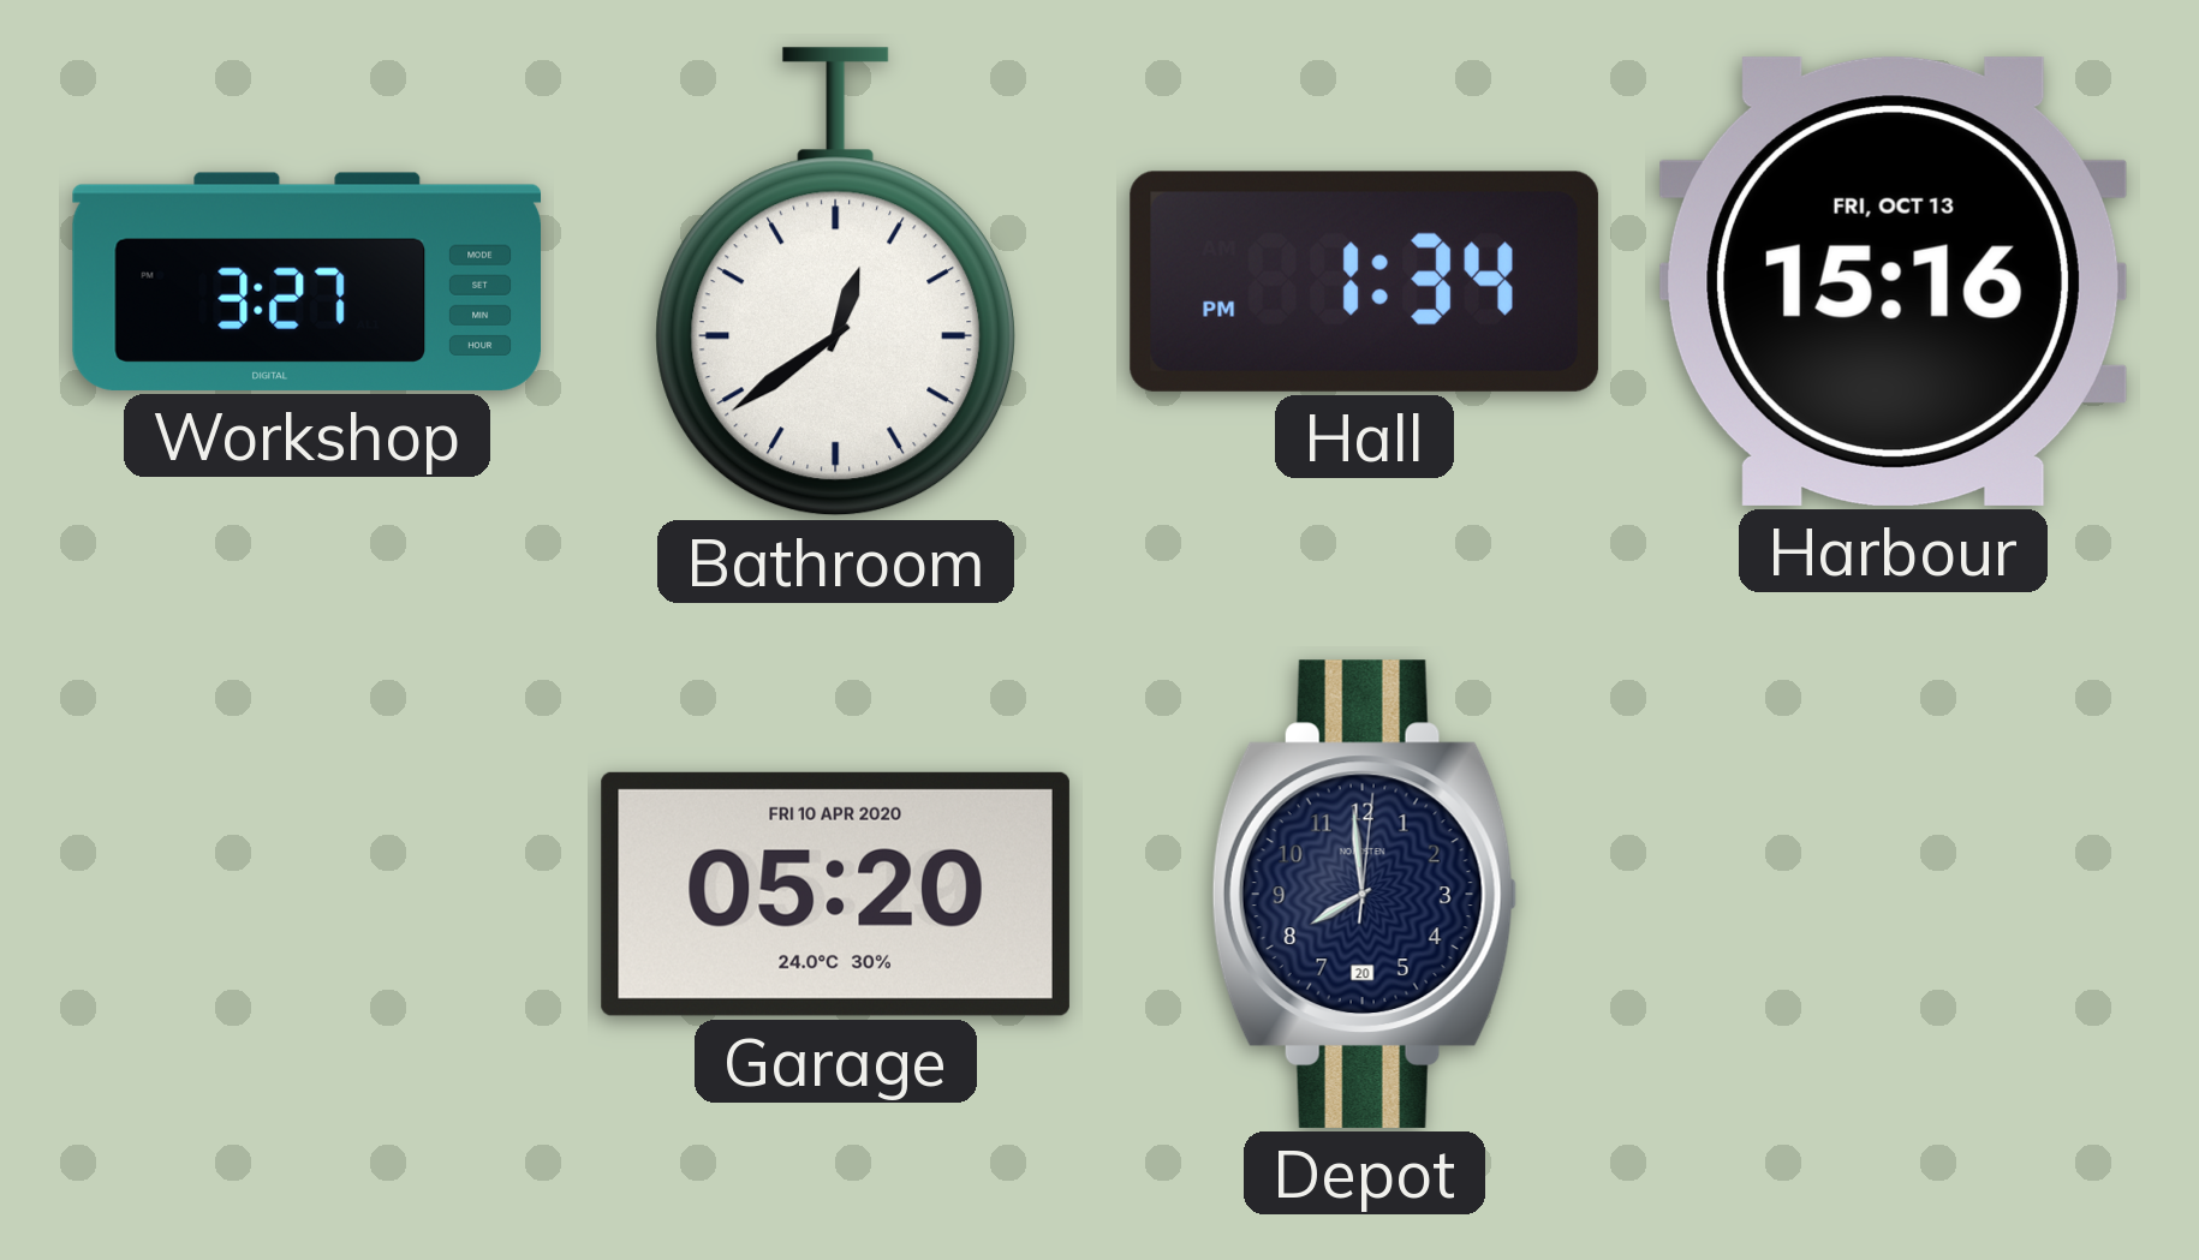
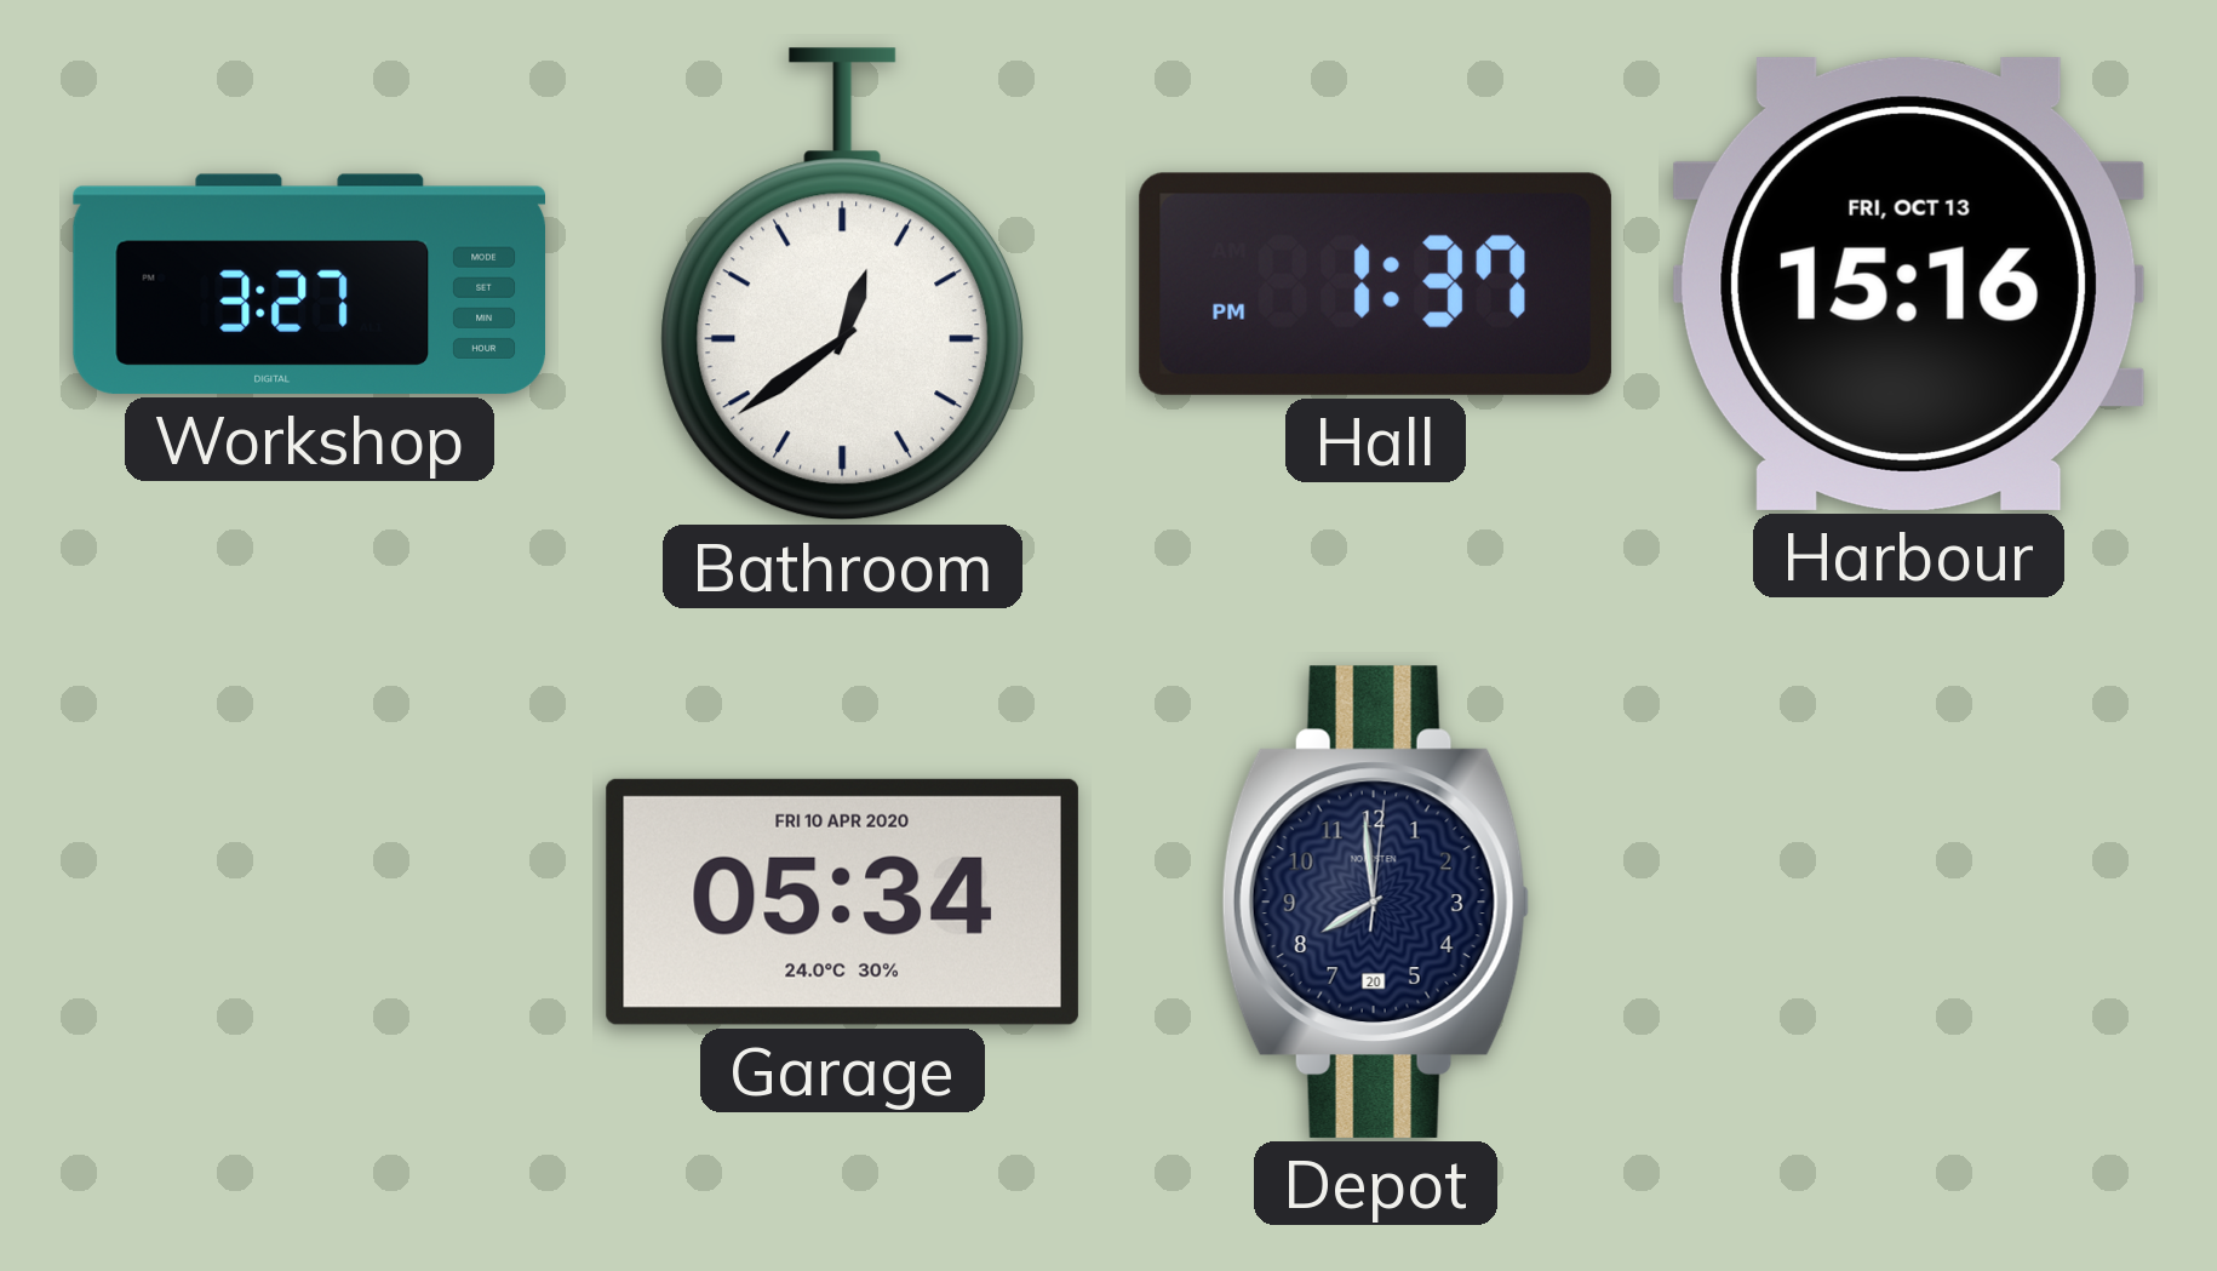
Hall: 1:34 -> 1:37
Garage: 05:20 -> 05:34
